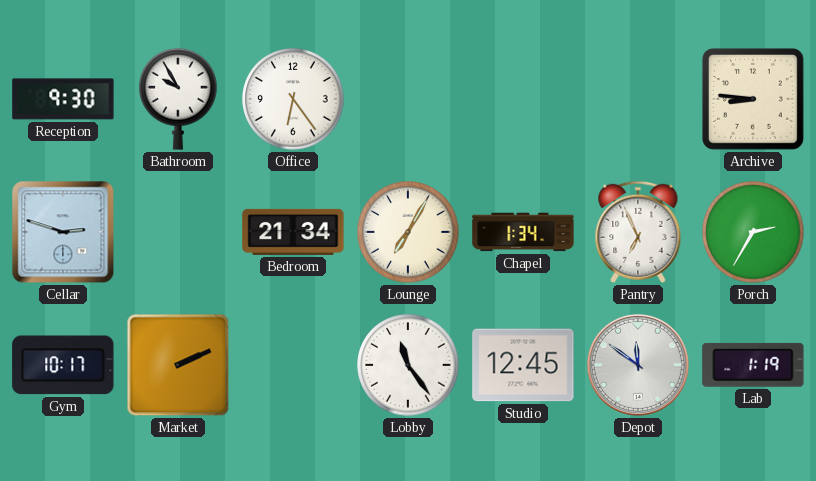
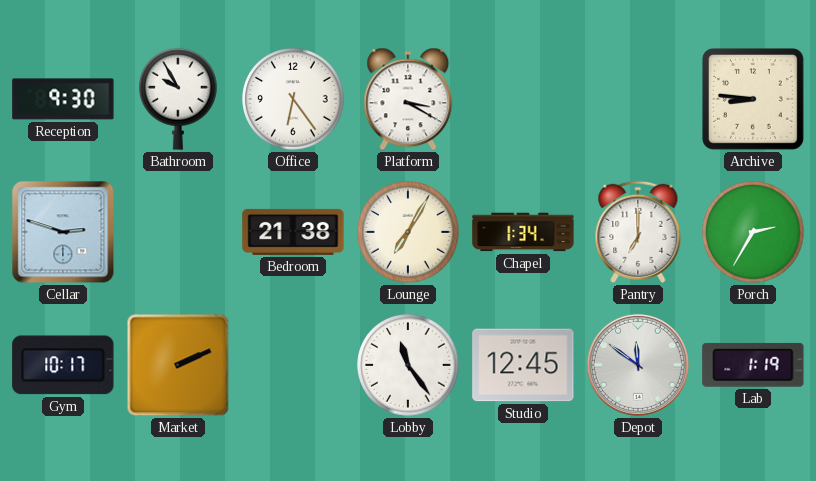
Platform: none -> 3:20
Bedroom: 21:34 -> 21:38
Pantry: 6:56 -> 7:00
